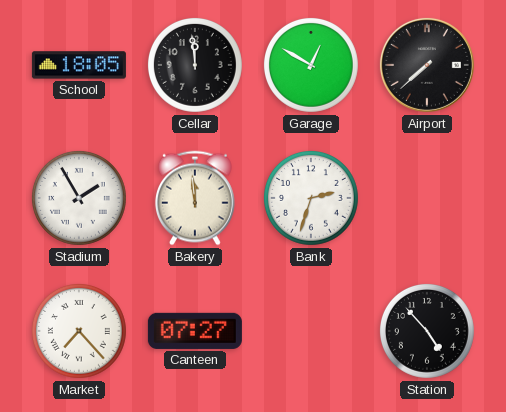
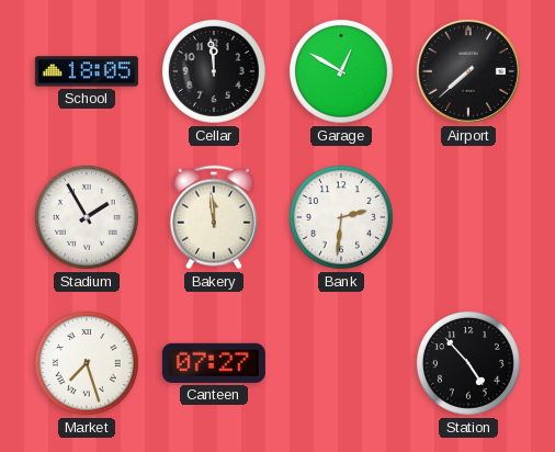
Bank: 2:33 -> 2:31
Market: 7:23 -> 7:27
